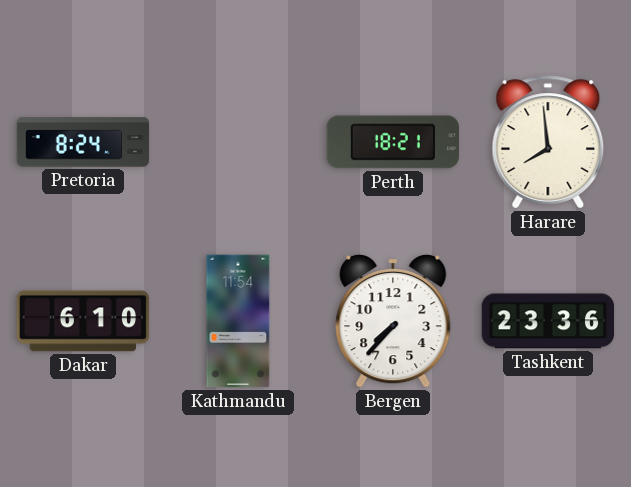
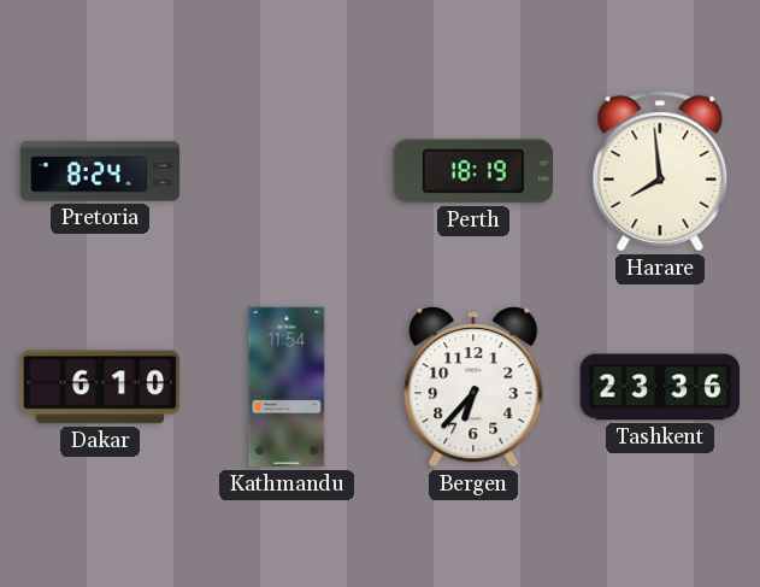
Perth: 18:21 -> 18:19
Bergen: 7:37 -> 6:37
